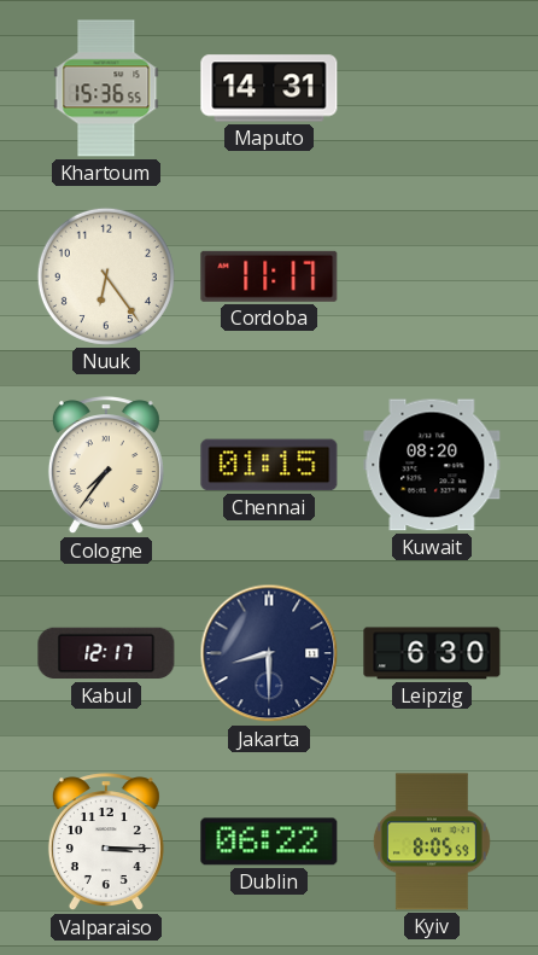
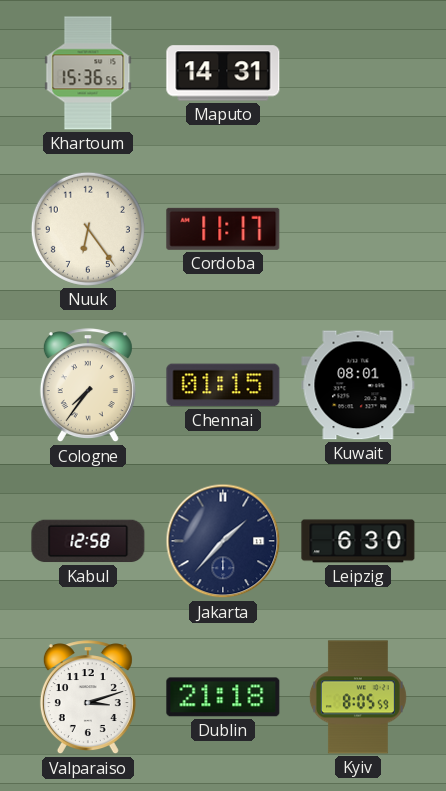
Kuwait: 08:20 -> 08:01
Kabul: 12:17 -> 12:58
Jakarta: 8:30 -> 1:37
Valparaiso: 3:15 -> 3:12
Dublin: 06:22 -> 21:18
